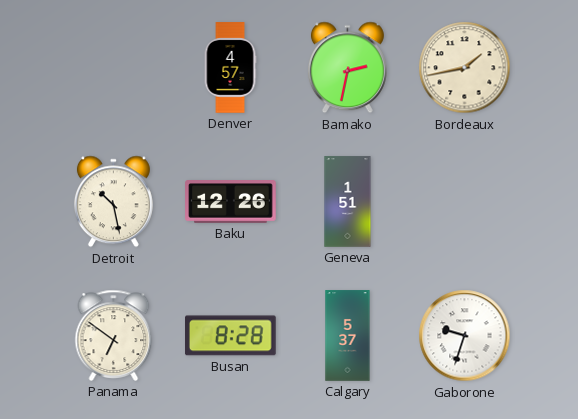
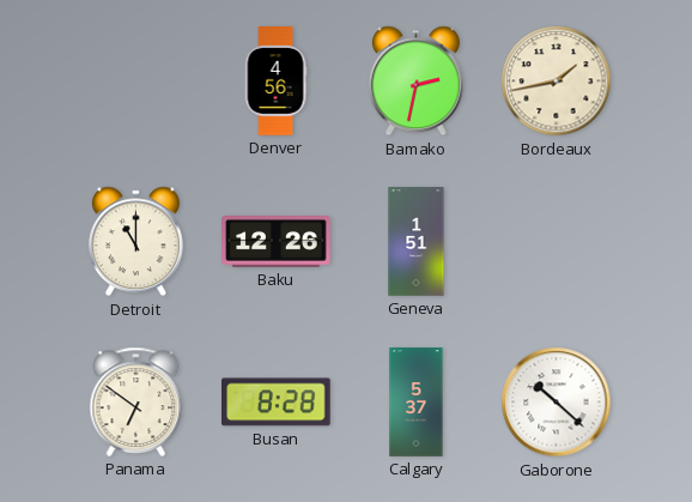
Denver: 4:57 -> 4:56
Detroit: 10:28 -> 11:00
Gaborone: 9:33 -> 10:22
